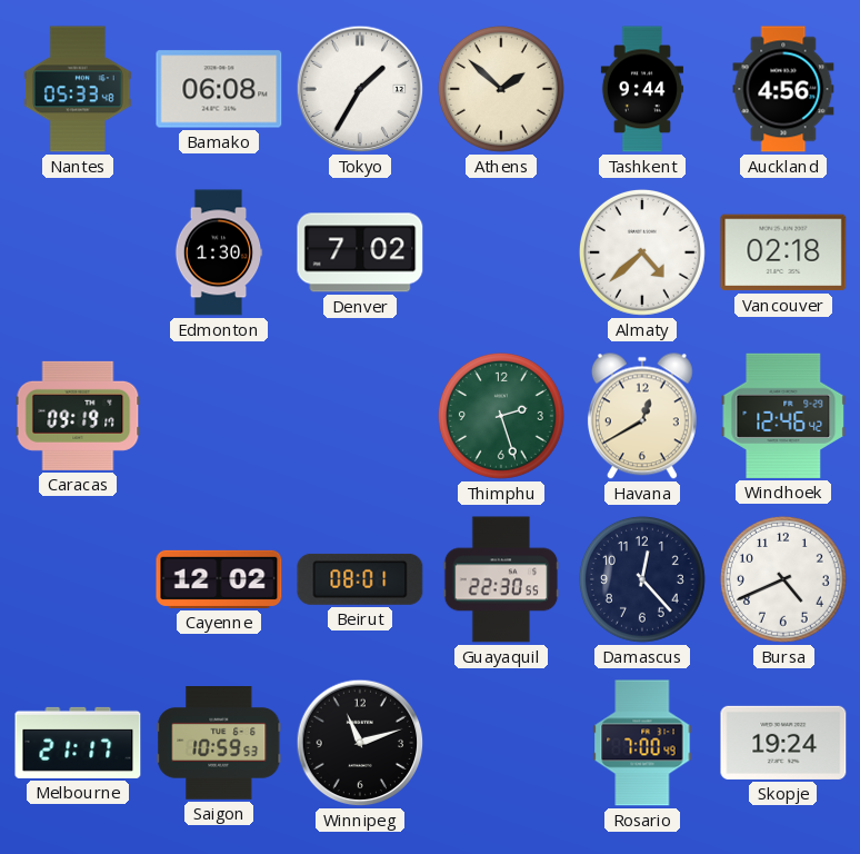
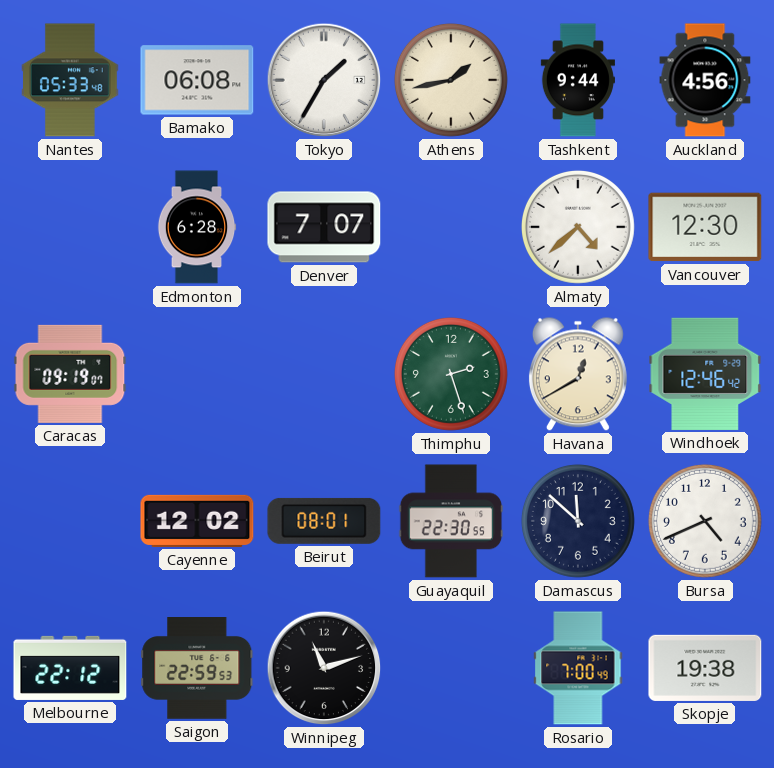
Athens: 1:52 -> 1:43
Edmonton: 1:30 -> 6:28
Denver: 7:02 -> 7:07
Vancouver: 02:18 -> 12:30
Caracas: 09:19:17 -> 09:19:07
Damascus: 12:23 -> 11:52
Melbourne: 21:17 -> 22:12
Saigon: 10:59 -> 22:59
Skopje: 19:24 -> 19:38
